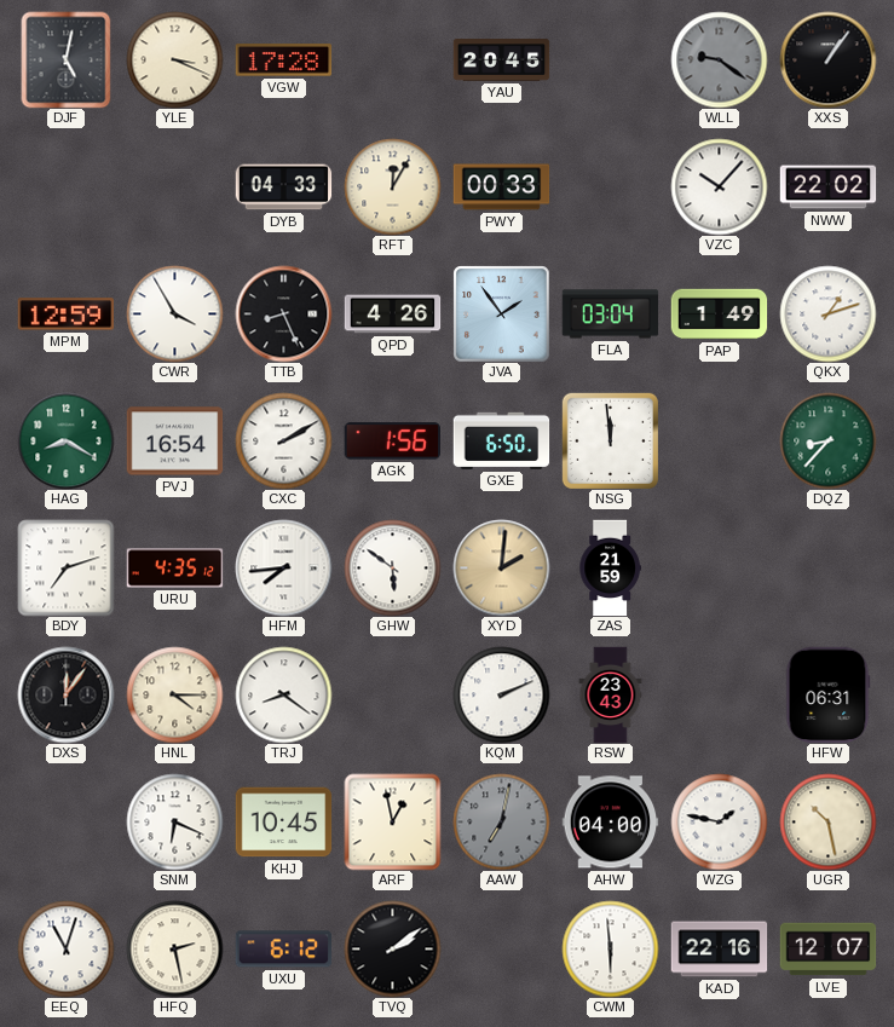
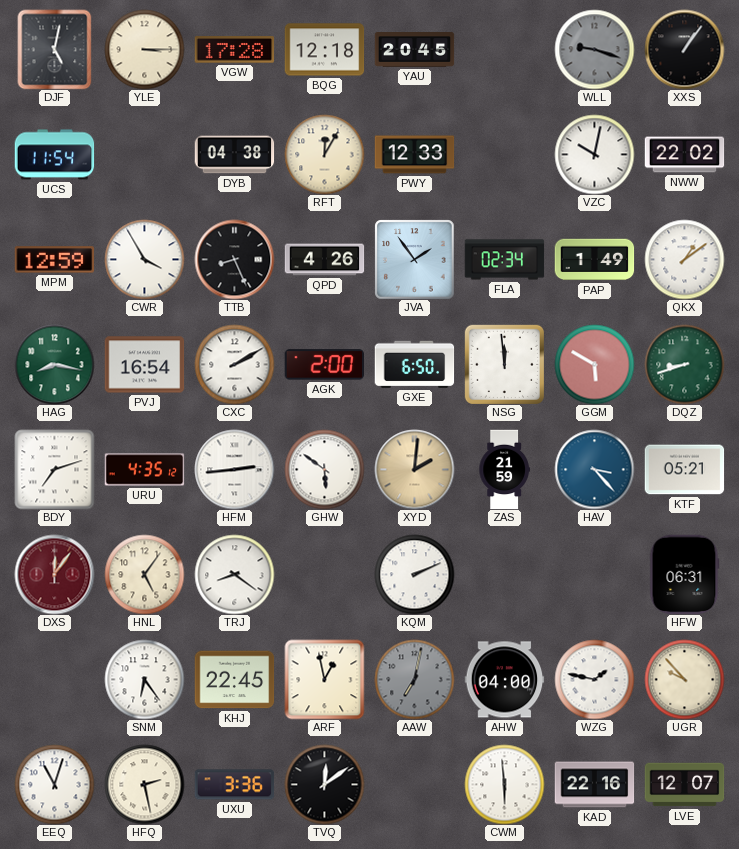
YLE: 3:19 -> 3:15
BQG: none -> 12:18
WLL: 9:21 -> 9:18
UCS: none -> 11:54
DYB: 04:33 -> 04:38
PWY: 00:33 -> 12:33
VZC: 10:07 -> 10:02
FLA: 03:04 -> 02:34
QKX: 1:12 -> 1:09
HAG: 8:20 -> 8:17
AGK: 1:56 -> 2:00
GGM: none -> 5:50
DQZ: 8:37 -> 8:42
HFM: 7:44 -> 2:44
HAV: none -> 3:23
KTF: none -> 05:21
DXS dial: black -> burgundy
HNL: 4:15 -> 5:06
RSW: 23:43 -> none
SNM: 6:19 -> 6:24
KHJ: 10:45 -> 22:45
UGR: 10:28 -> 9:53
UXU: 6:12 -> 3:36
TVQ: 2:09 -> 12:09
